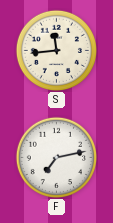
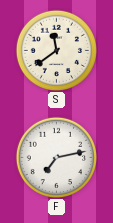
S: 11:44 -> 11:39
